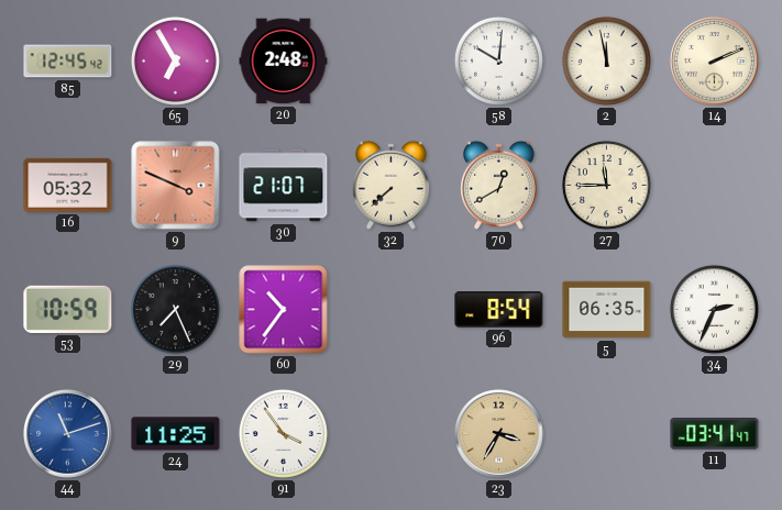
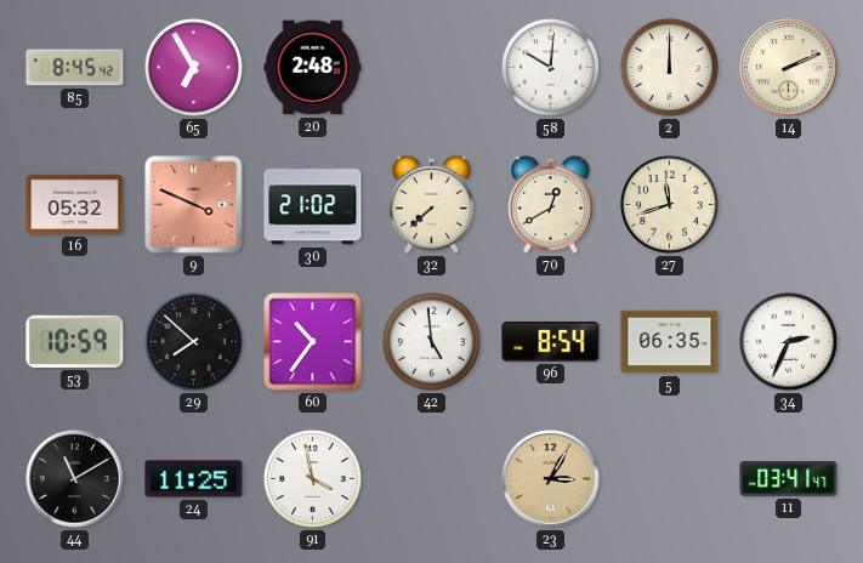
85: 12:45 -> 8:45
2: 11:58 -> 12:00
30: 21:07 -> 21:02
27: 11:45 -> 11:42
29: 7:26 -> 7:52
42: none -> 4:59
44: 11:12 -> 11:10
44 dial: blue -> black
91: 3:54 -> 3:58
23: 3:35 -> 3:05
